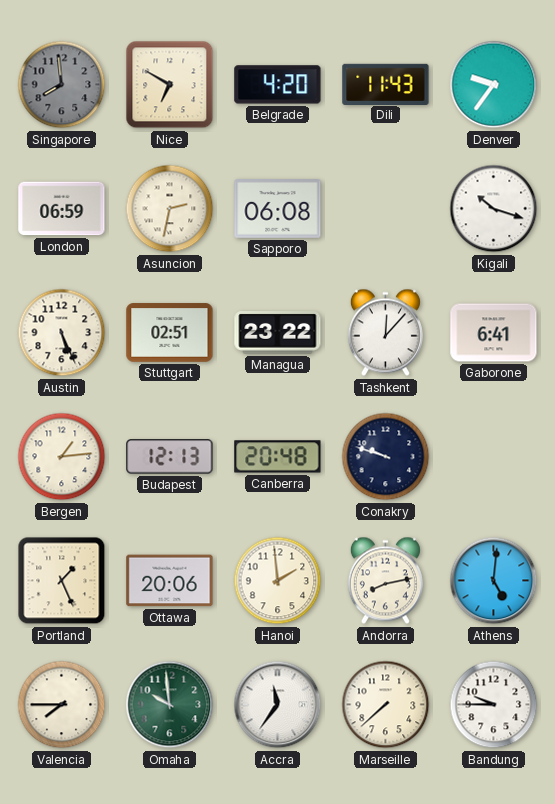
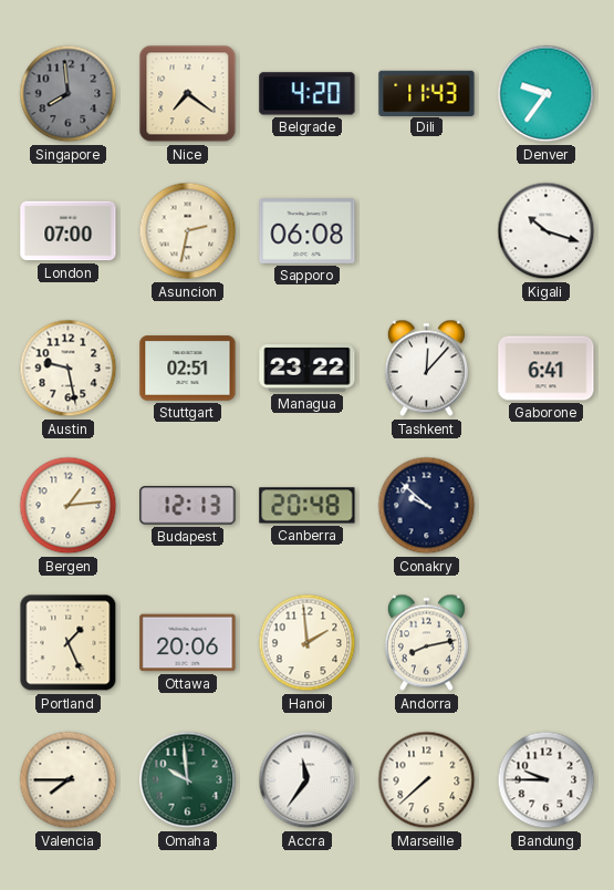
Nice: 6:50 -> 7:21
London: 06:59 -> 07:00
Austin: 5:26 -> 9:28
Conakry: 9:48 -> 9:52
Athens: 5:01 -> none
